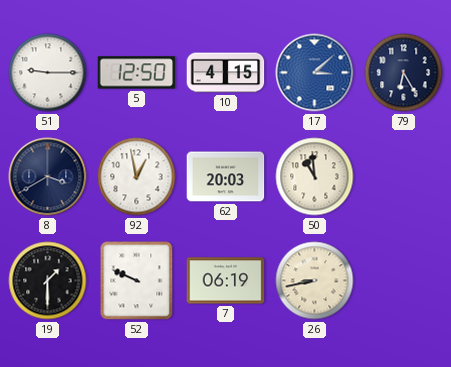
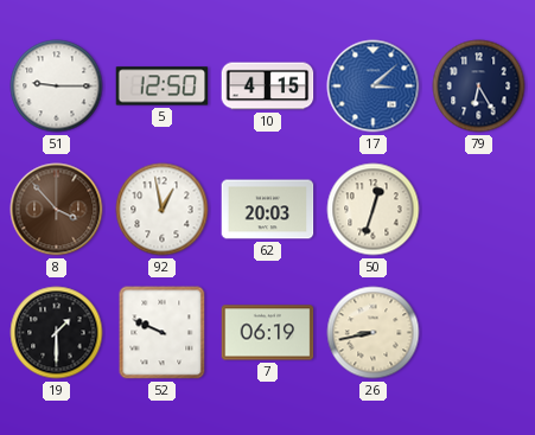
8: 3:40 -> 3:53
8 dial: navy -> brown
50: 10:59 -> 12:33
